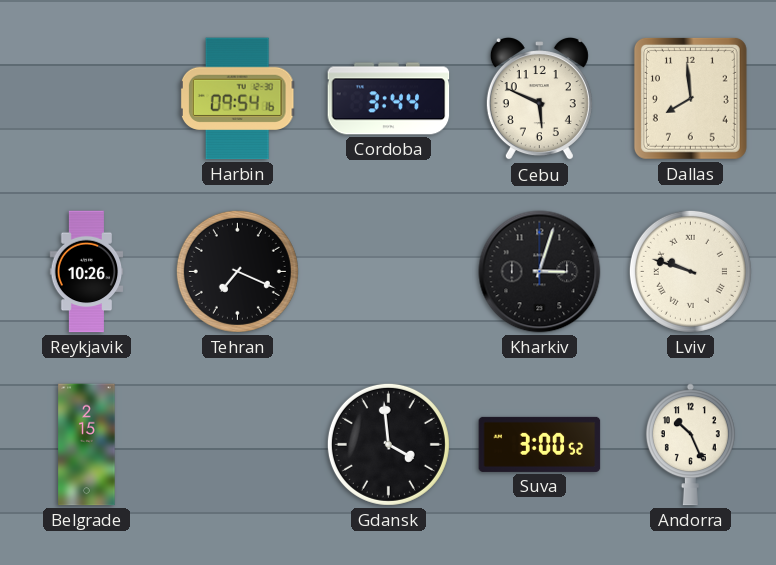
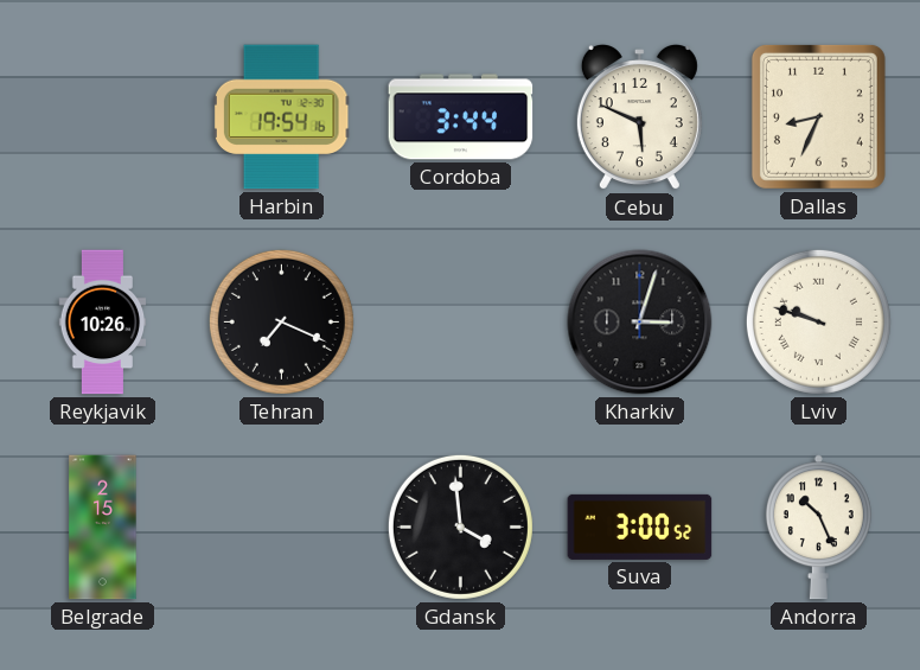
Harbin: 09:54 -> 19:54
Dallas: 7:59 -> 8:34
